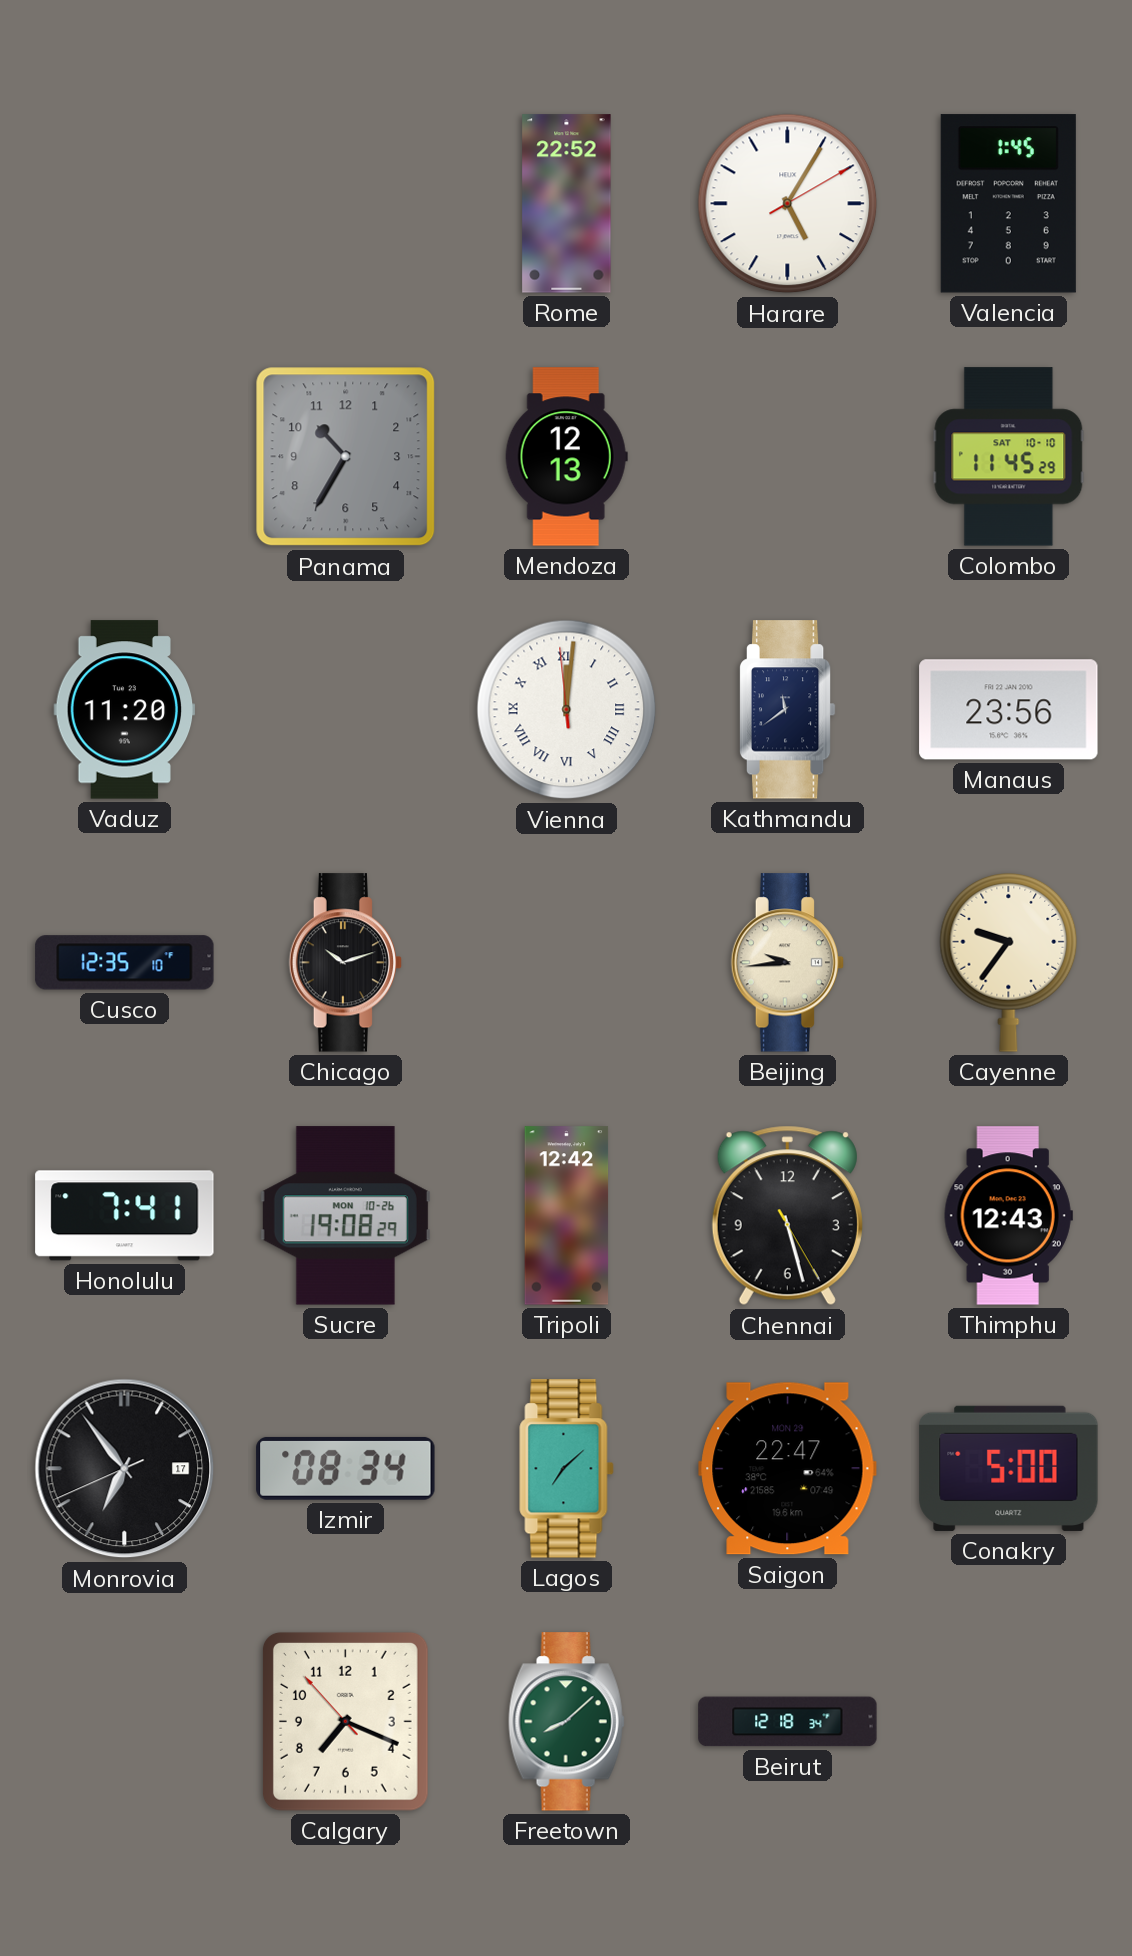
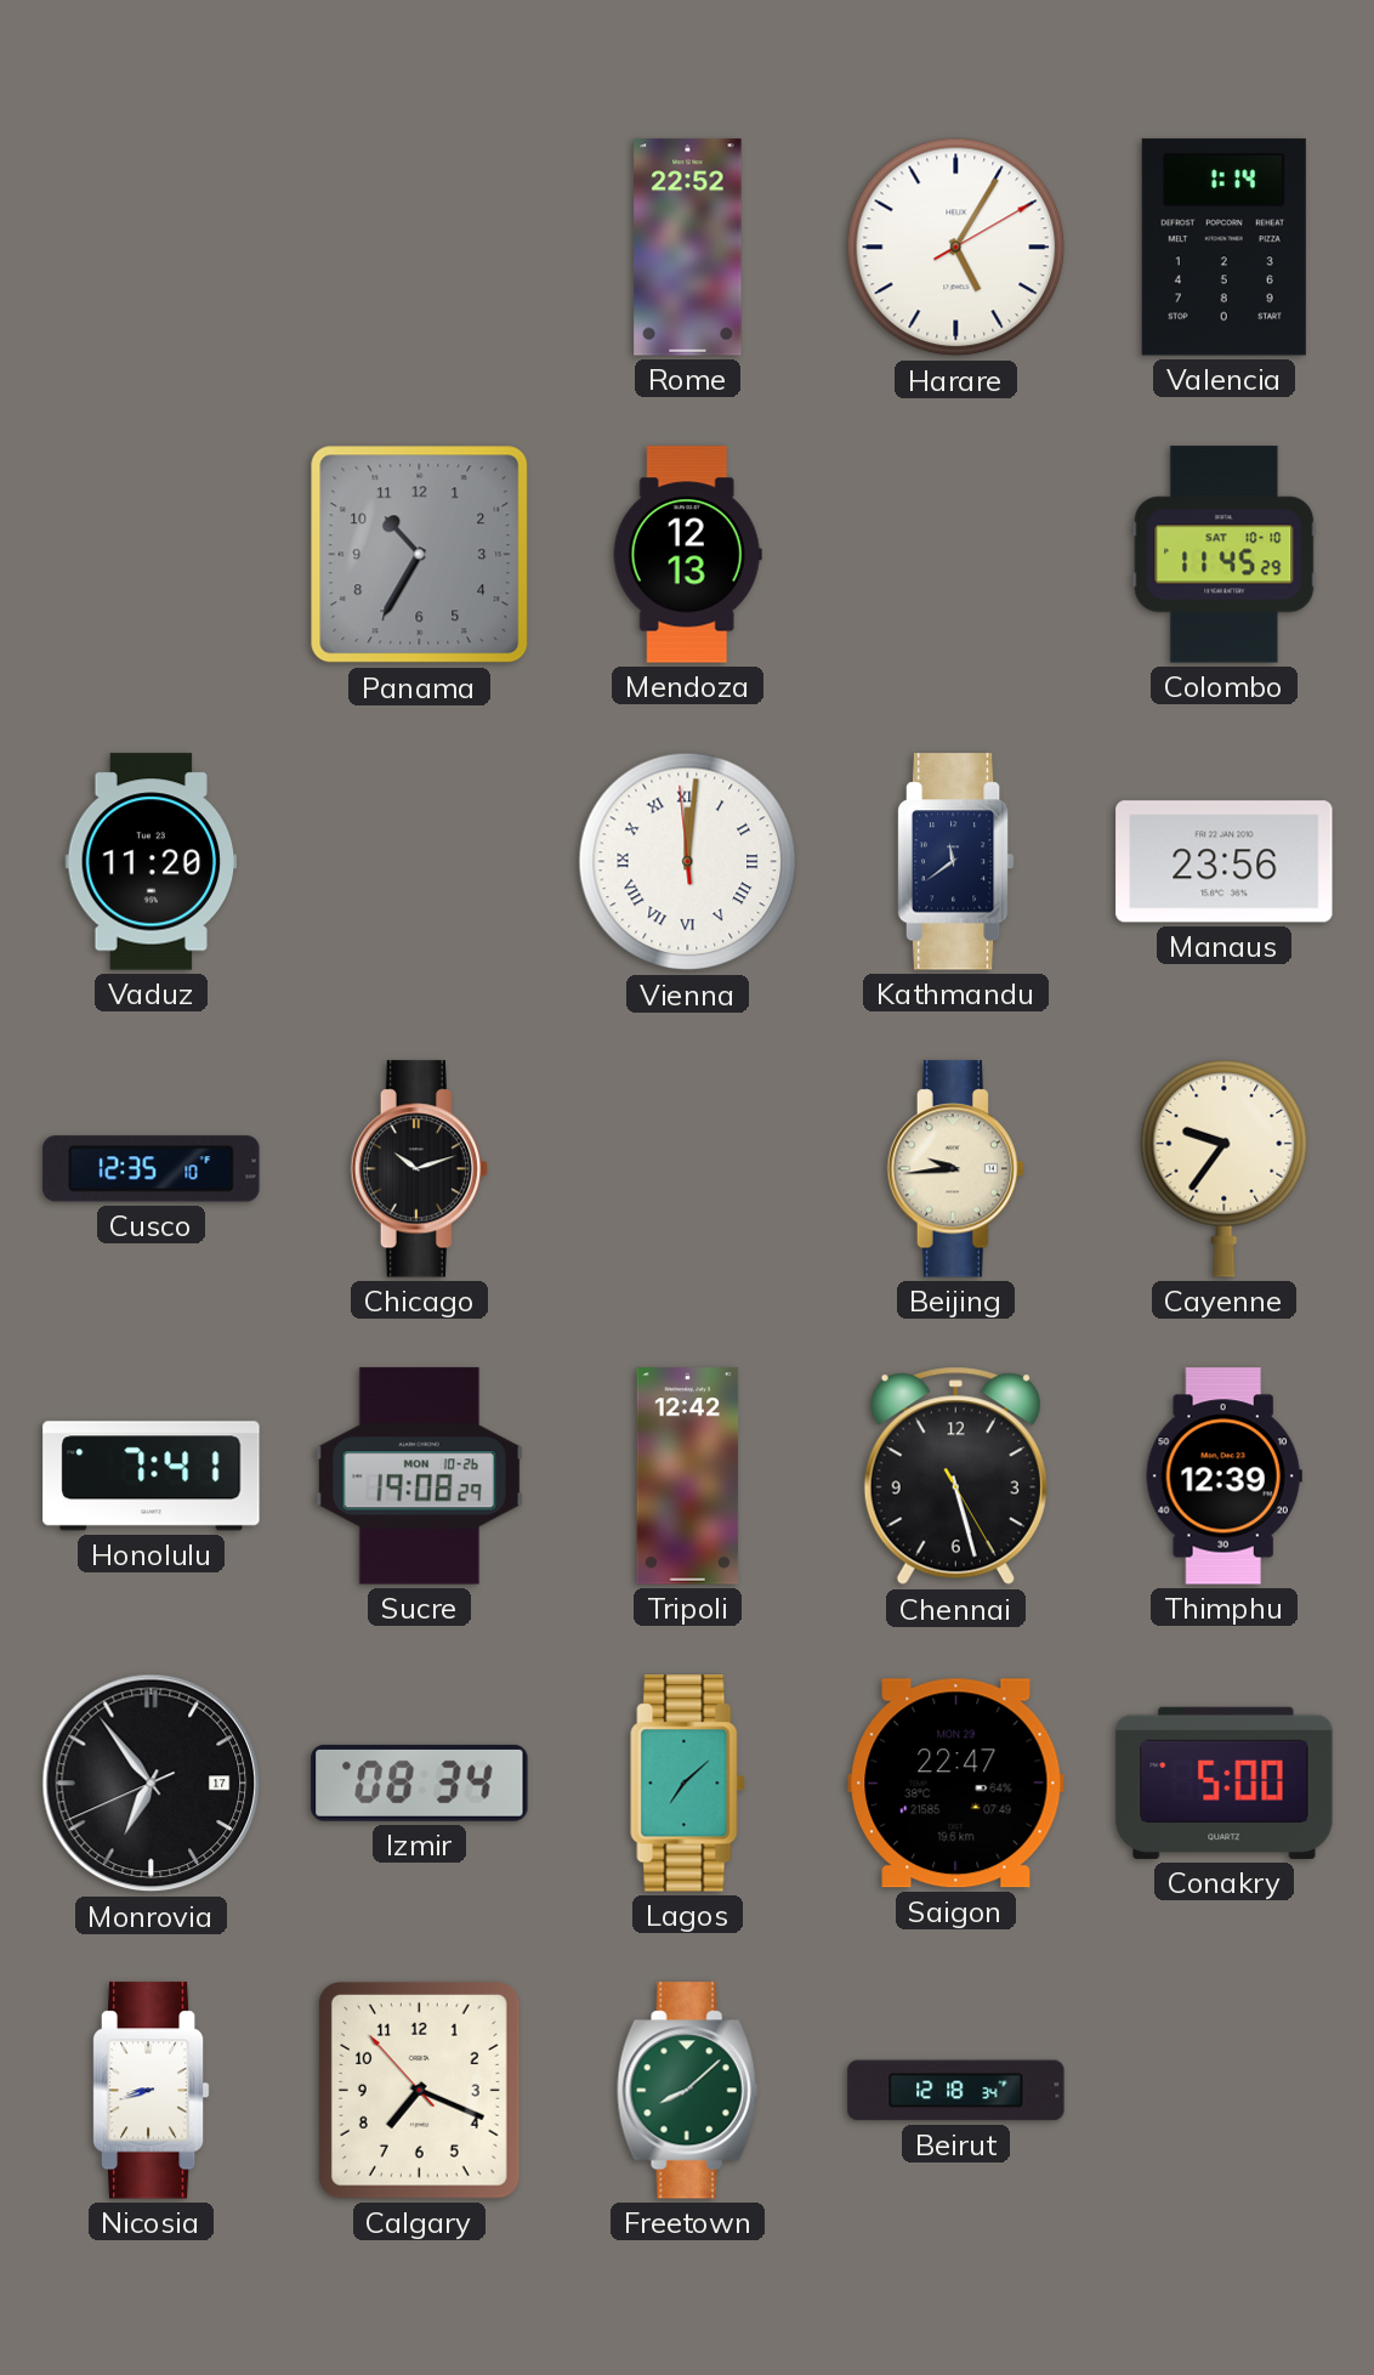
Valencia: 1:45 -> 1:14
Thimphu: 12:43 -> 12:39
Nicosia: none -> 8:42
